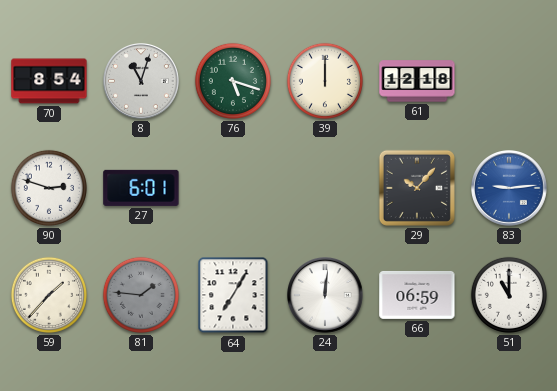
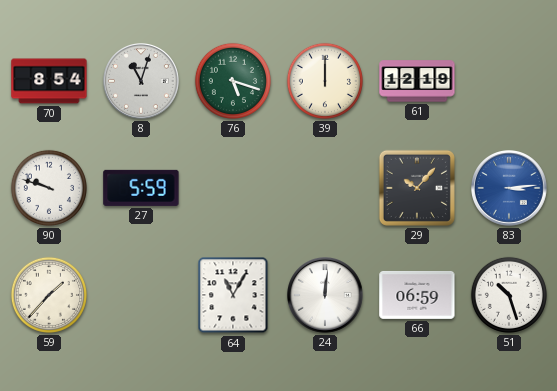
61: 12:18 -> 12:19
90: 2:48 -> 9:48
27: 6:01 -> 5:59
83: 9:14 -> 3:14
81: 1:46 -> none
64: 7:05 -> 11:05
51: 11:00 -> 10:27
